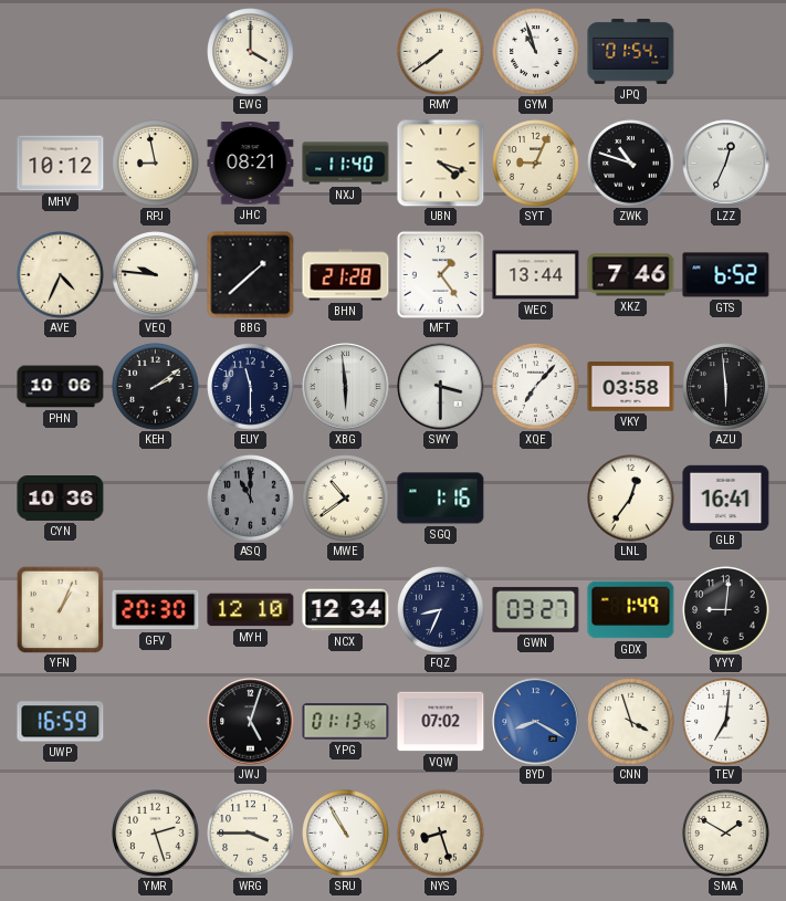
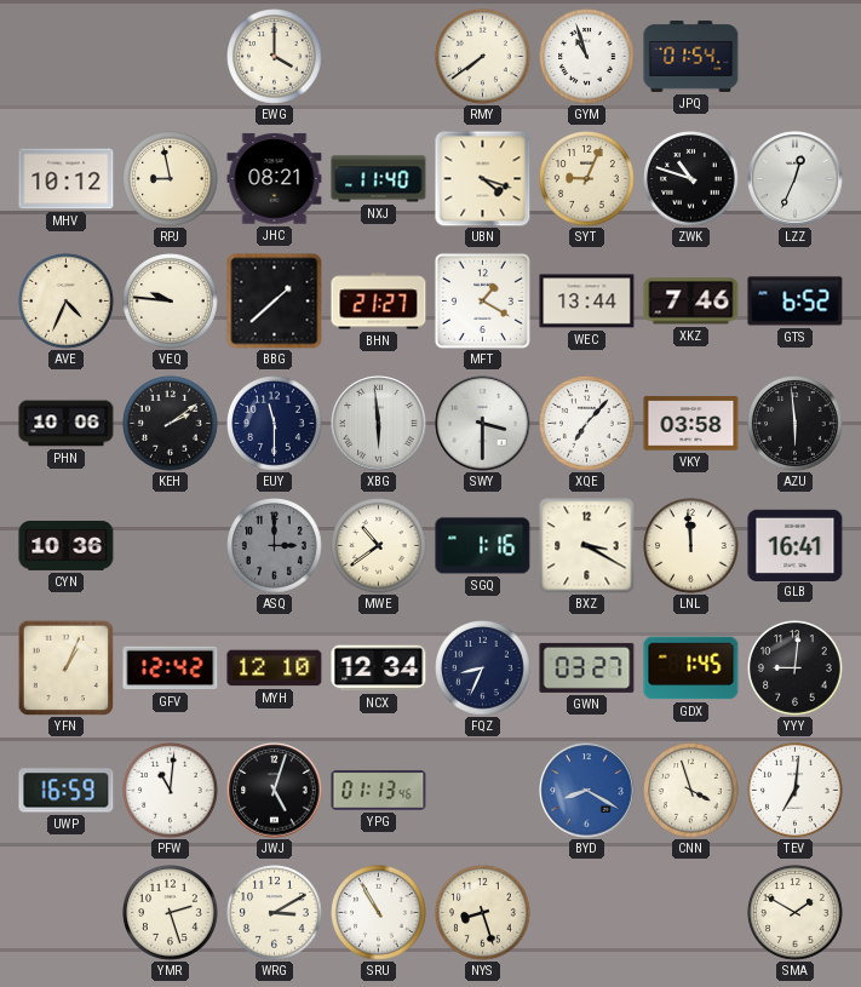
BHN: 21:28 -> 21:27
MFT: 1:24 -> 1:20
ASQ: 11:00 -> 3:00
BXZ: none -> 3:20
LNL: 12:36 -> 11:59
GFV: 20:30 -> 12:42
GDX: 1:49 -> 1:45
PFW: none -> 11:01
VQW: 07:02 -> none
WRG: 3:45 -> 3:10
